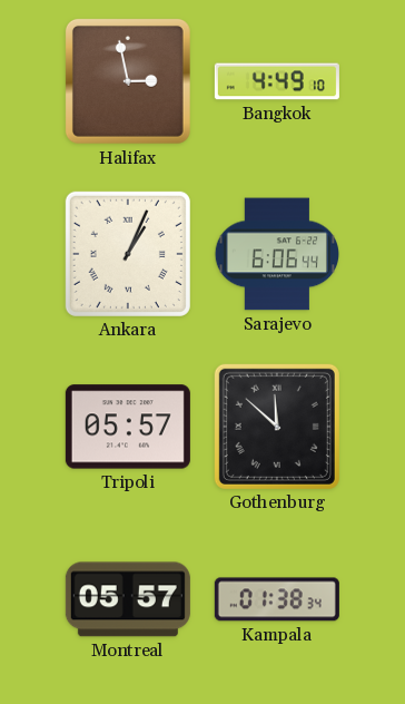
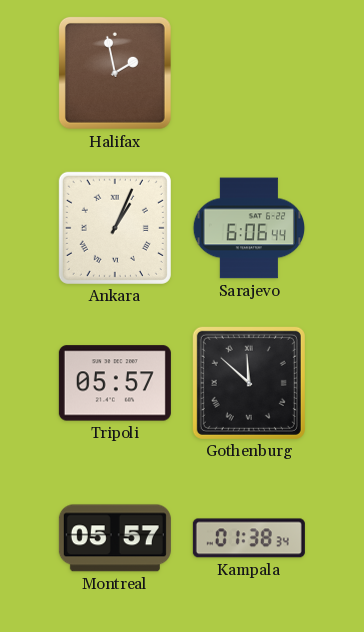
Halifax: 2:58 -> 1:58
Bangkok: 4:49 -> none
